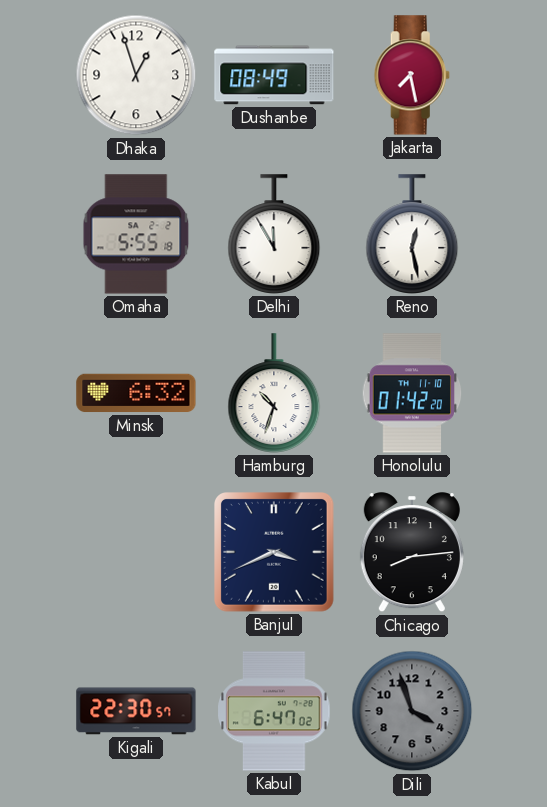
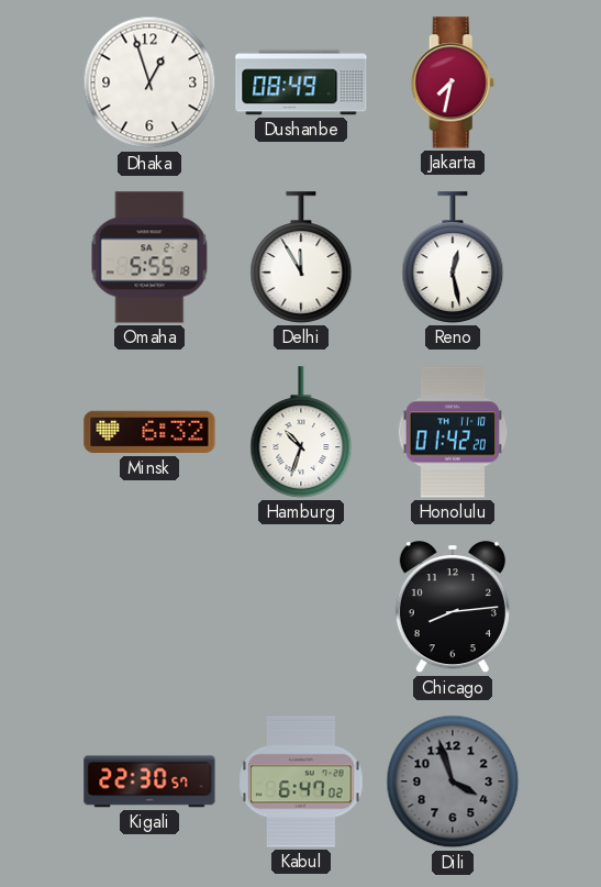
Jakarta: 7:28 -> 7:32
Banjul: 3:41 -> none
